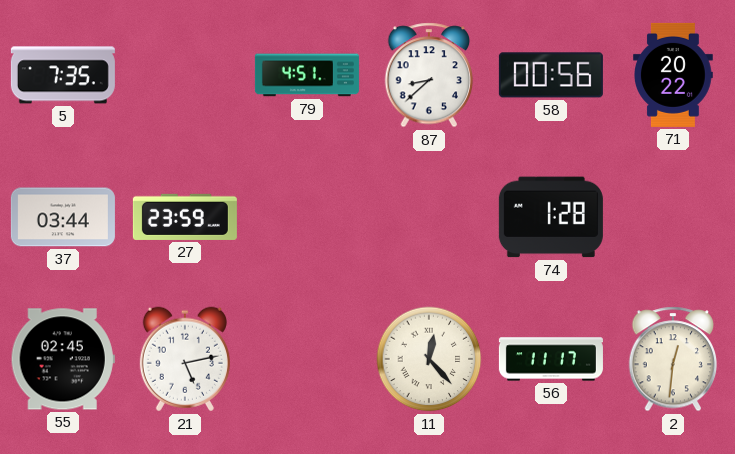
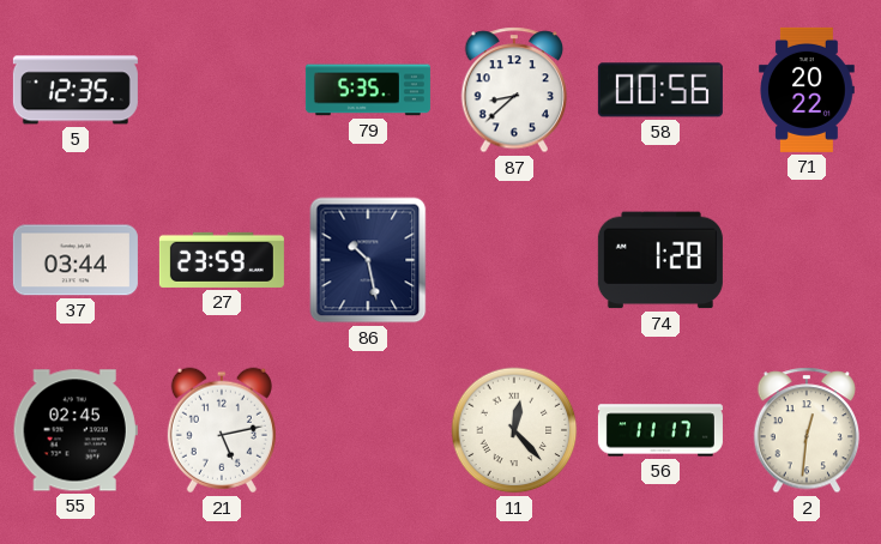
5: 7:35 -> 12:35
79: 4:51 -> 5:35
86: none -> 10:28
